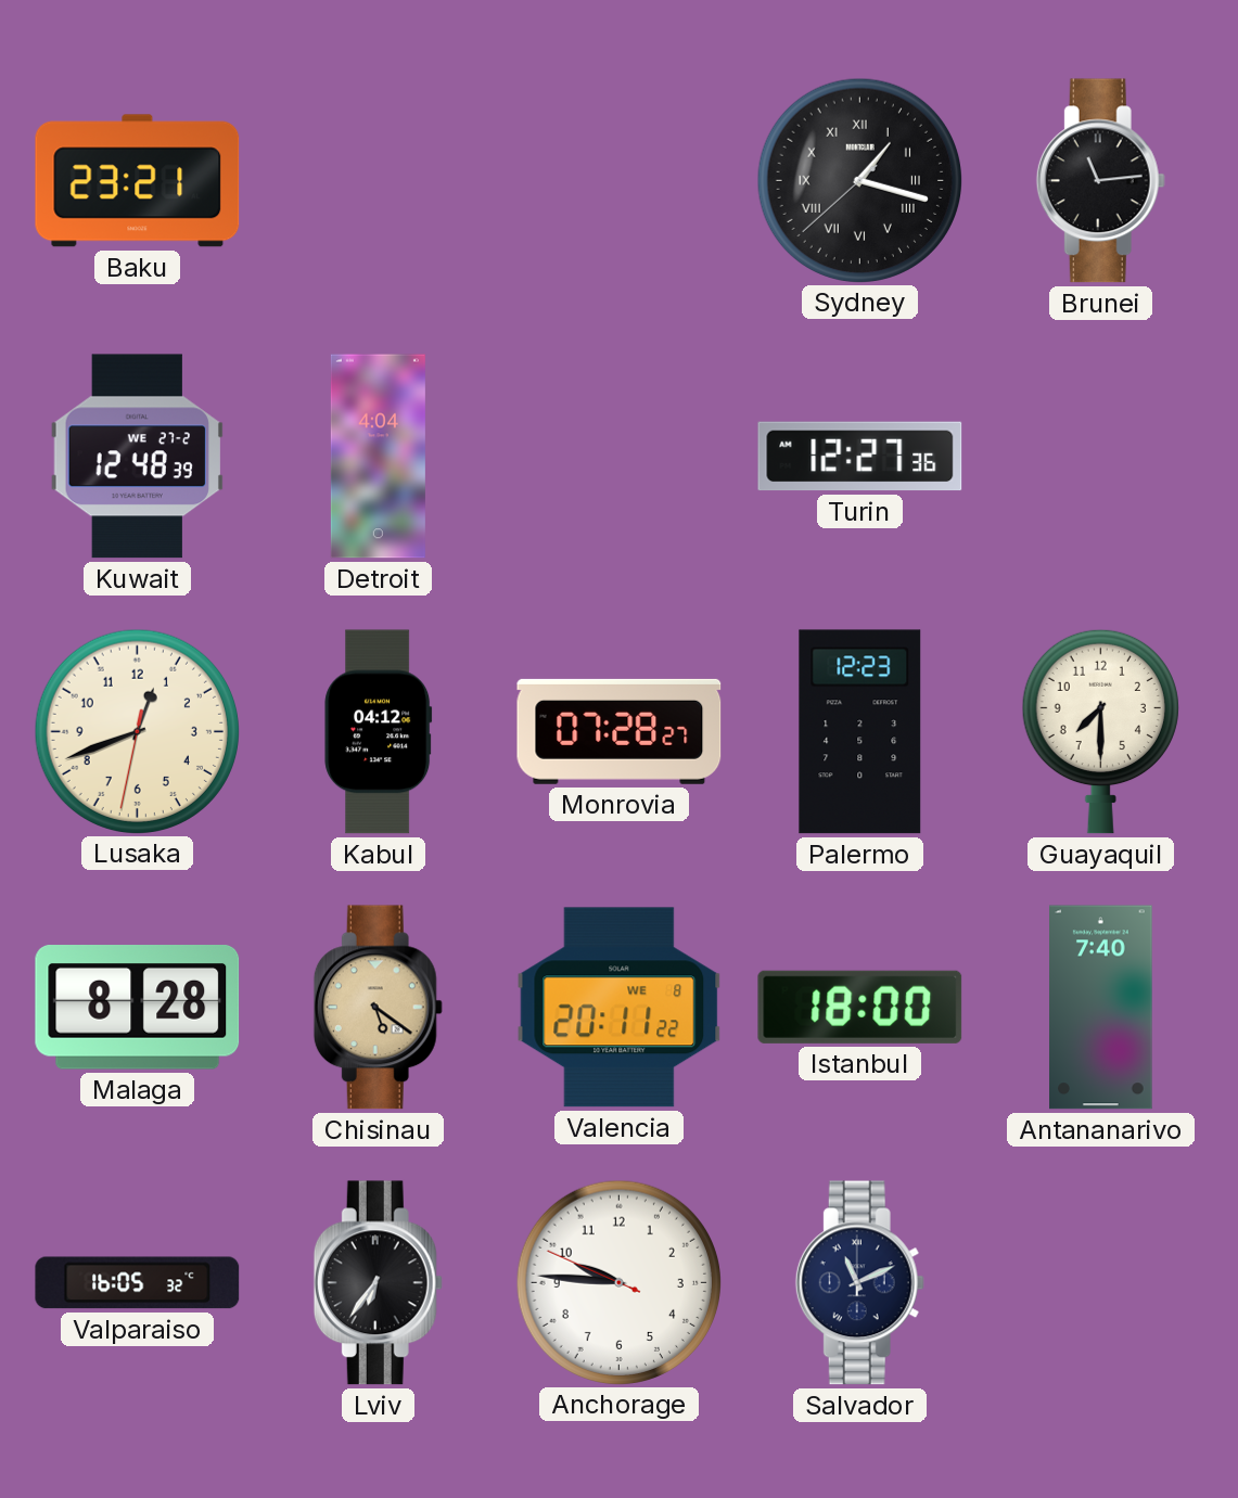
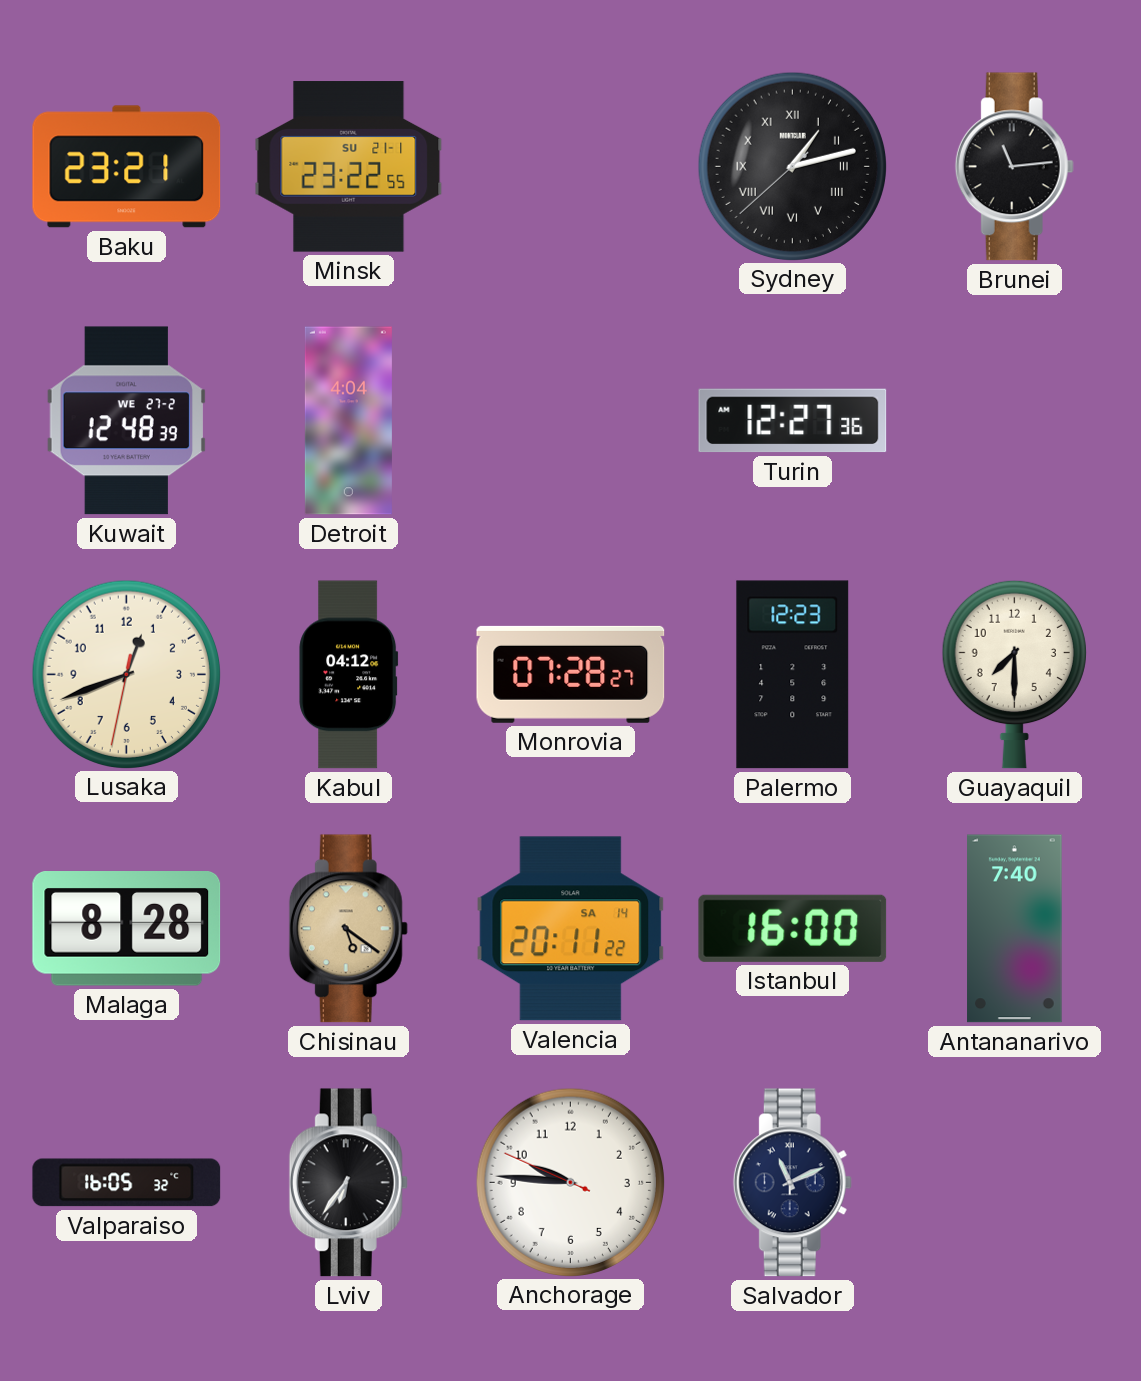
Minsk: none -> 23:22
Sydney: 1:17 -> 1:12
Valencia date: WE 8 -> SA 14
Istanbul: 18:00 -> 16:00
